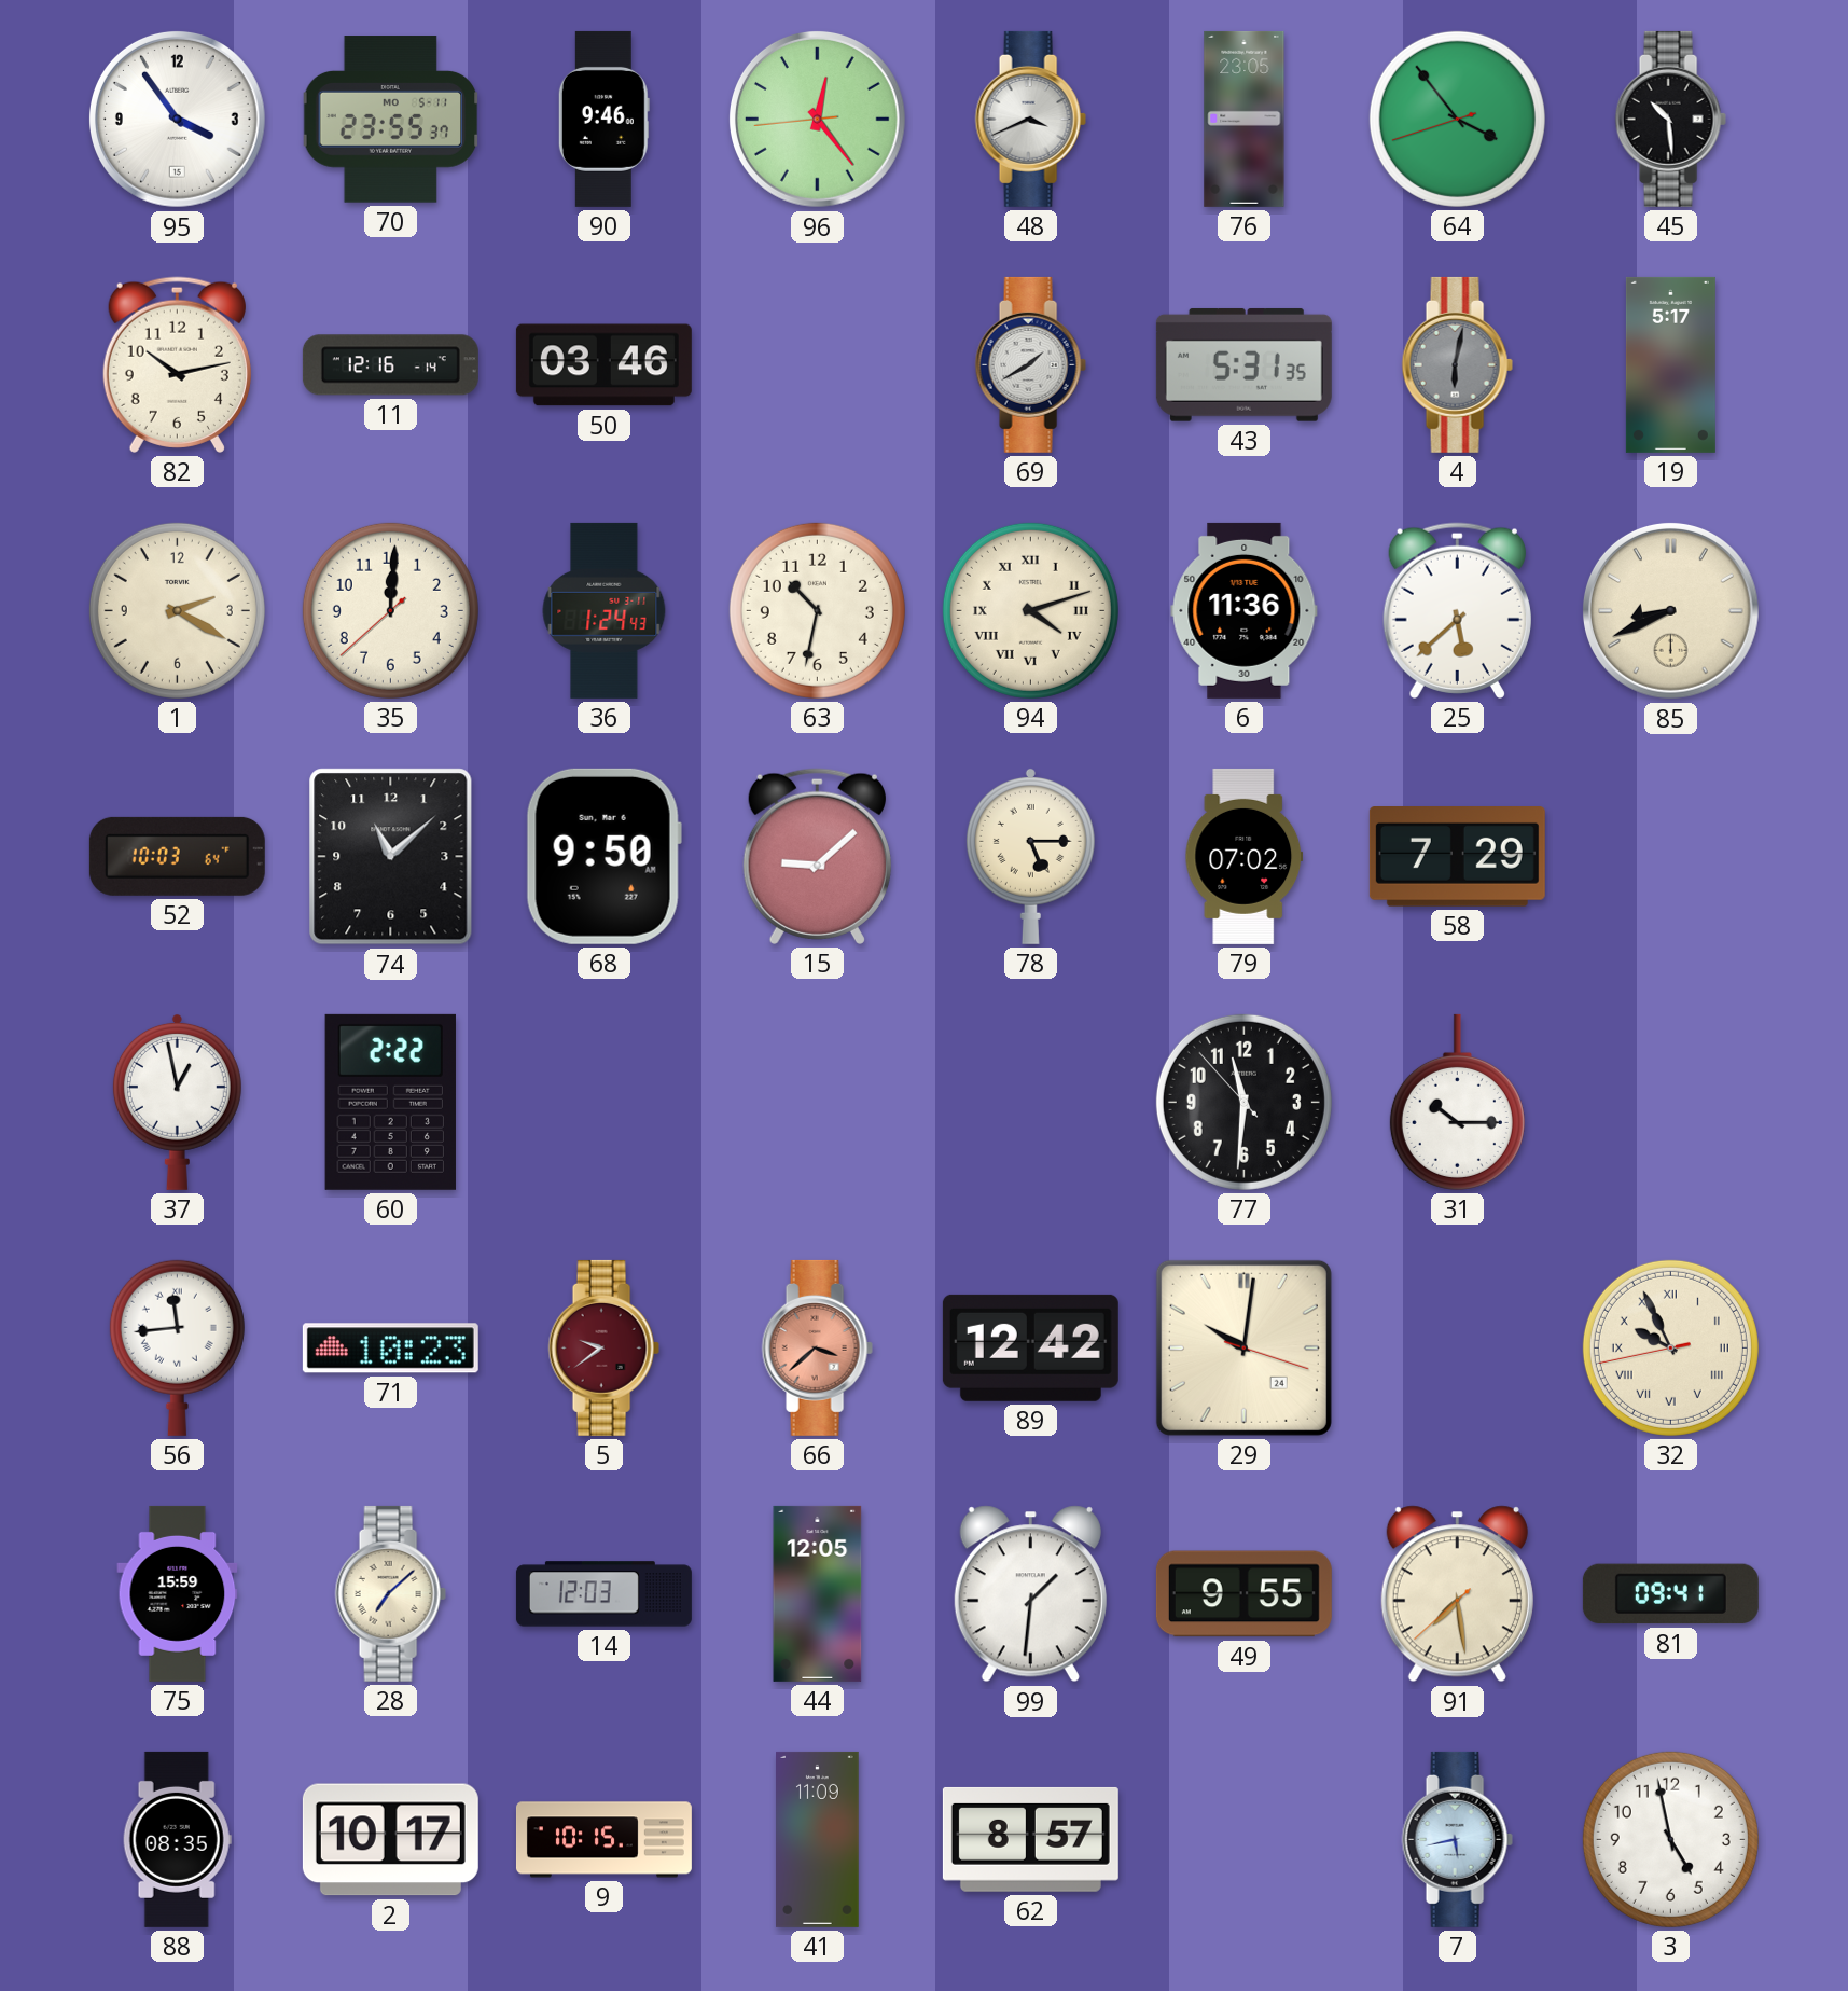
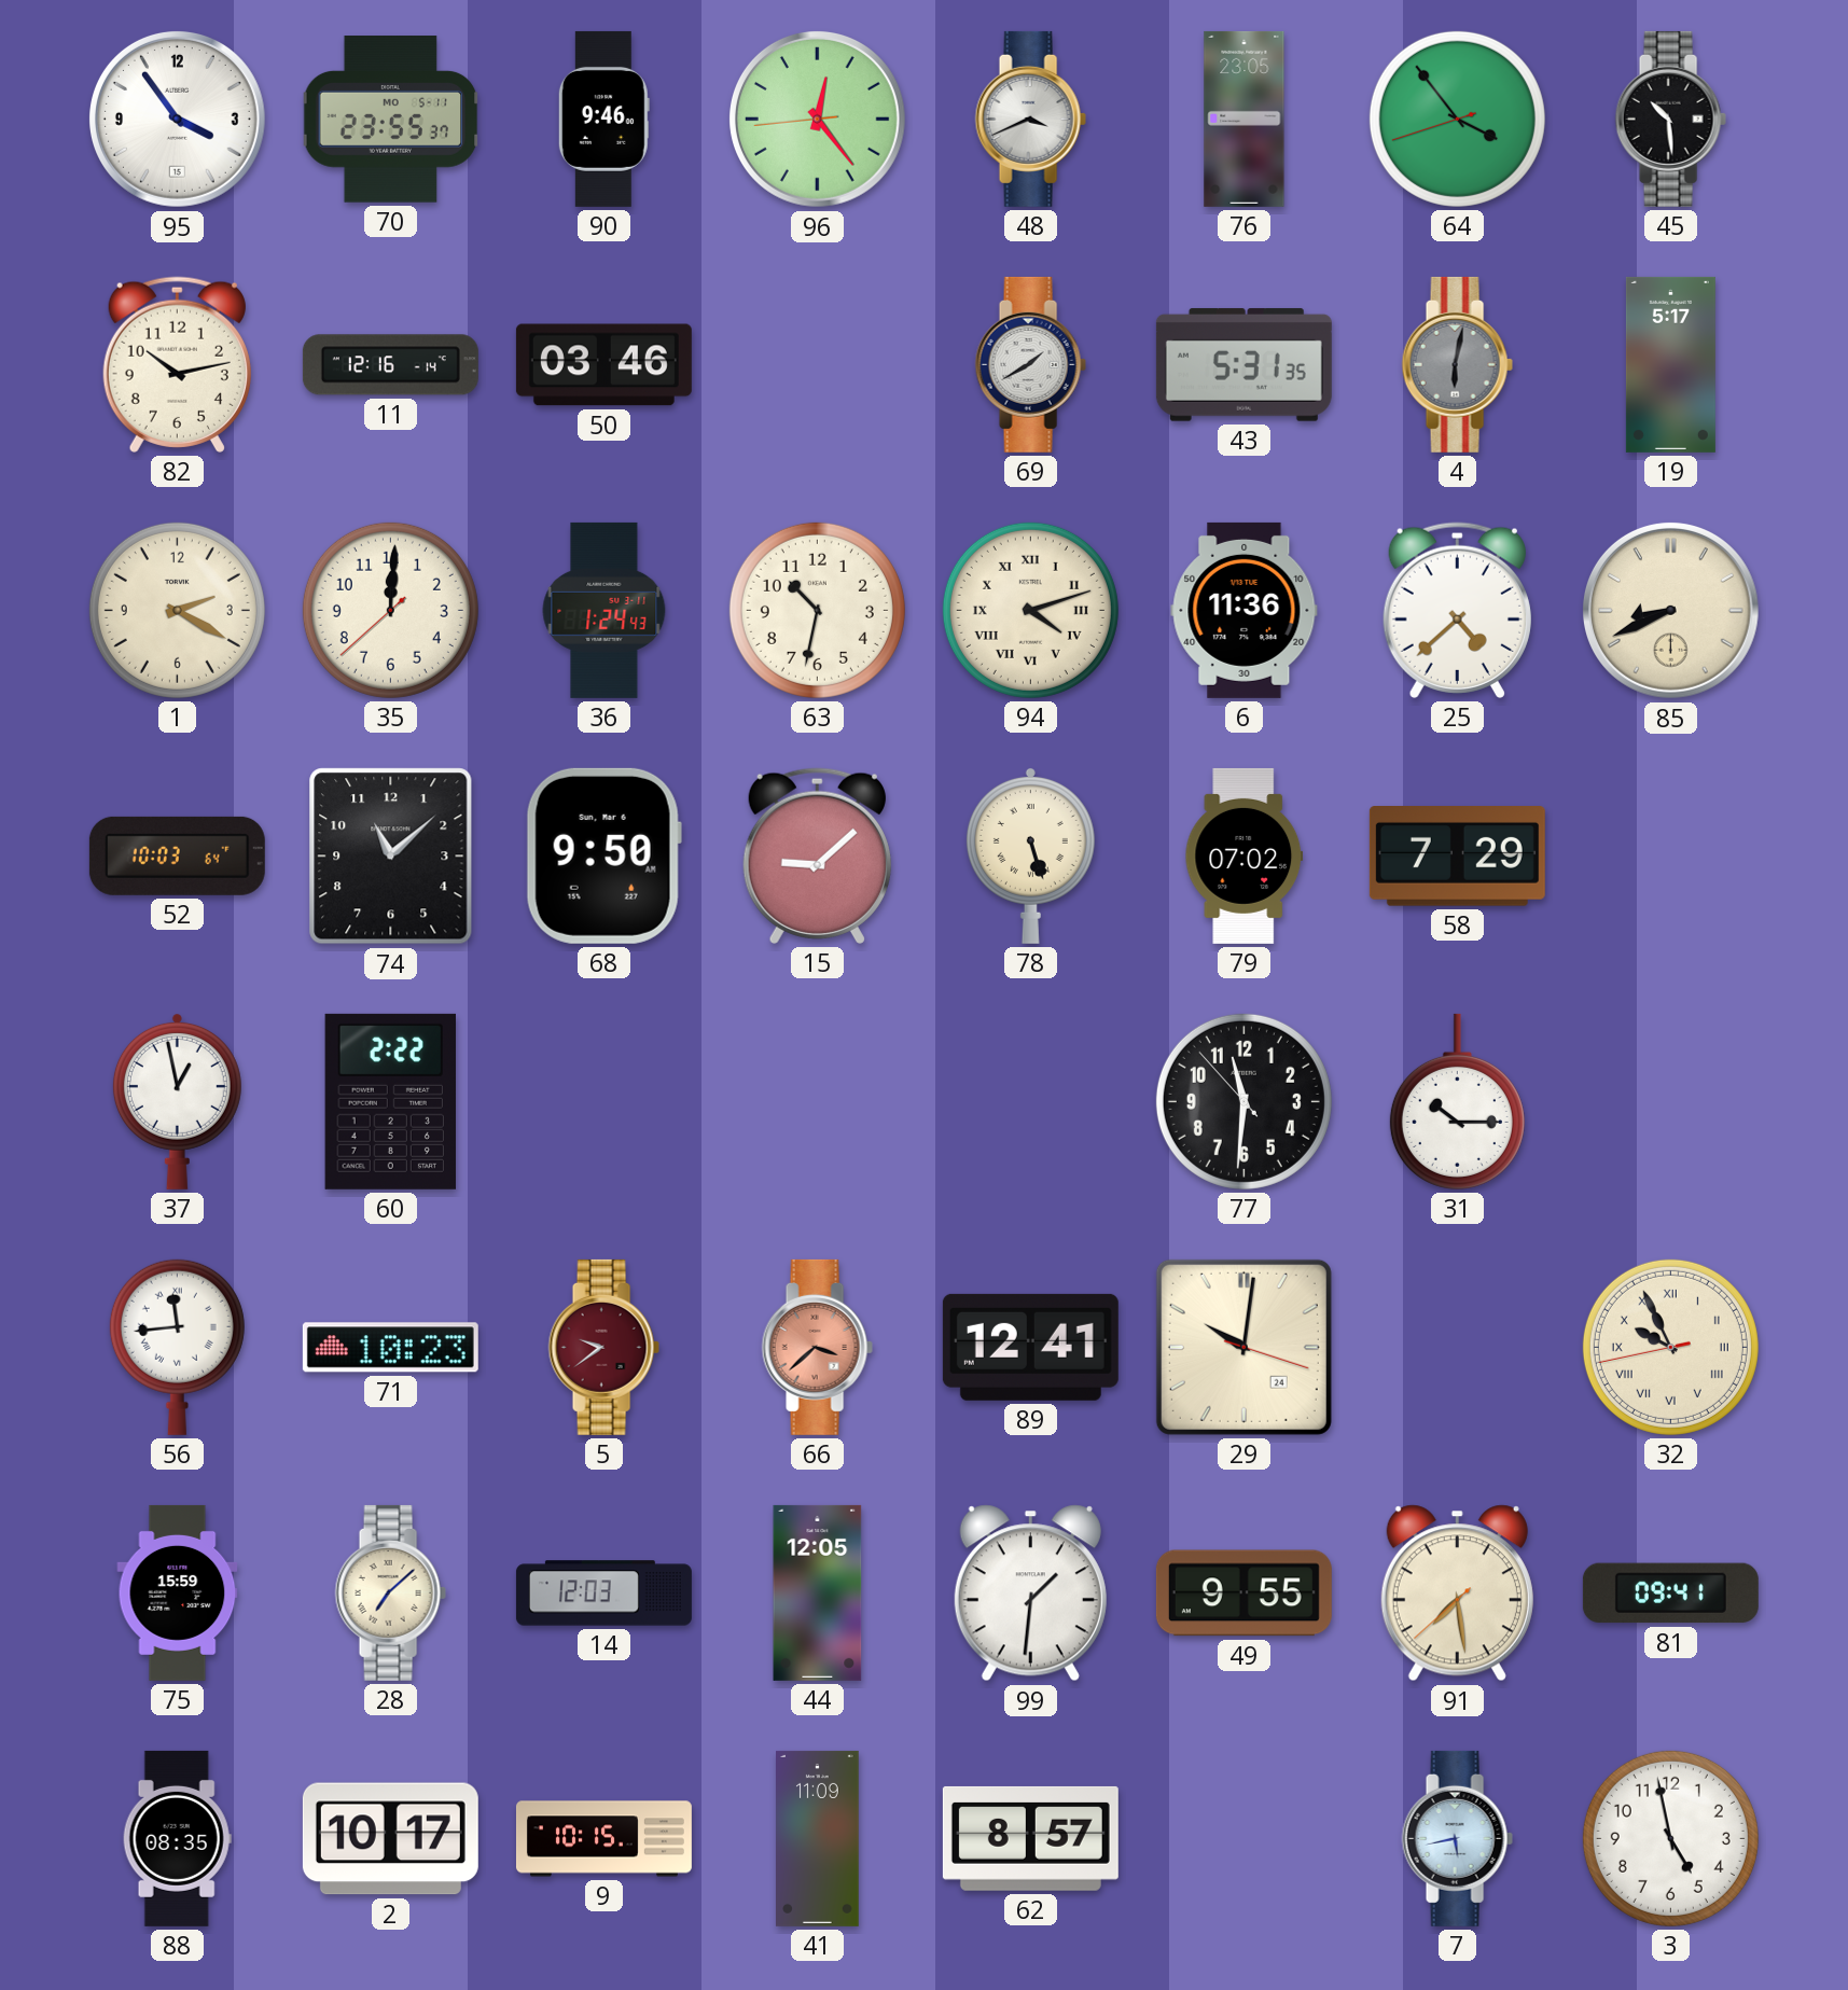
25: 5:38 -> 4:38
78: 5:15 -> 5:27
89: 12:42 -> 12:41
